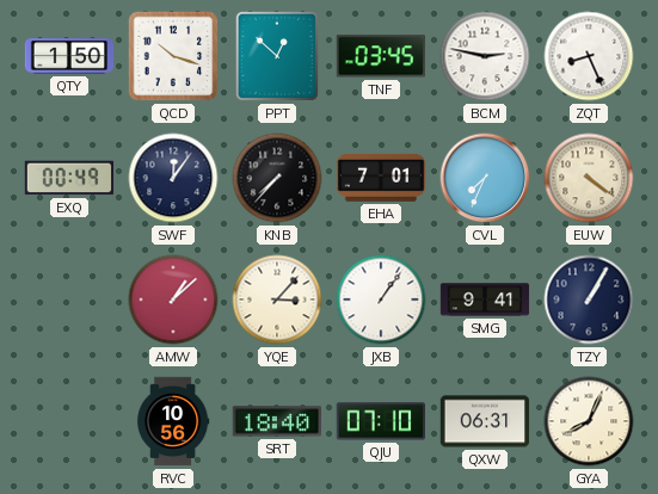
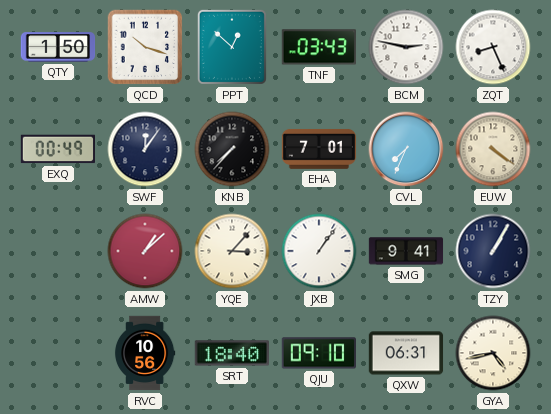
TNF: 03:45 -> 03:43
QJU: 07:10 -> 09:10
GYA: 8:04 -> 4:43
